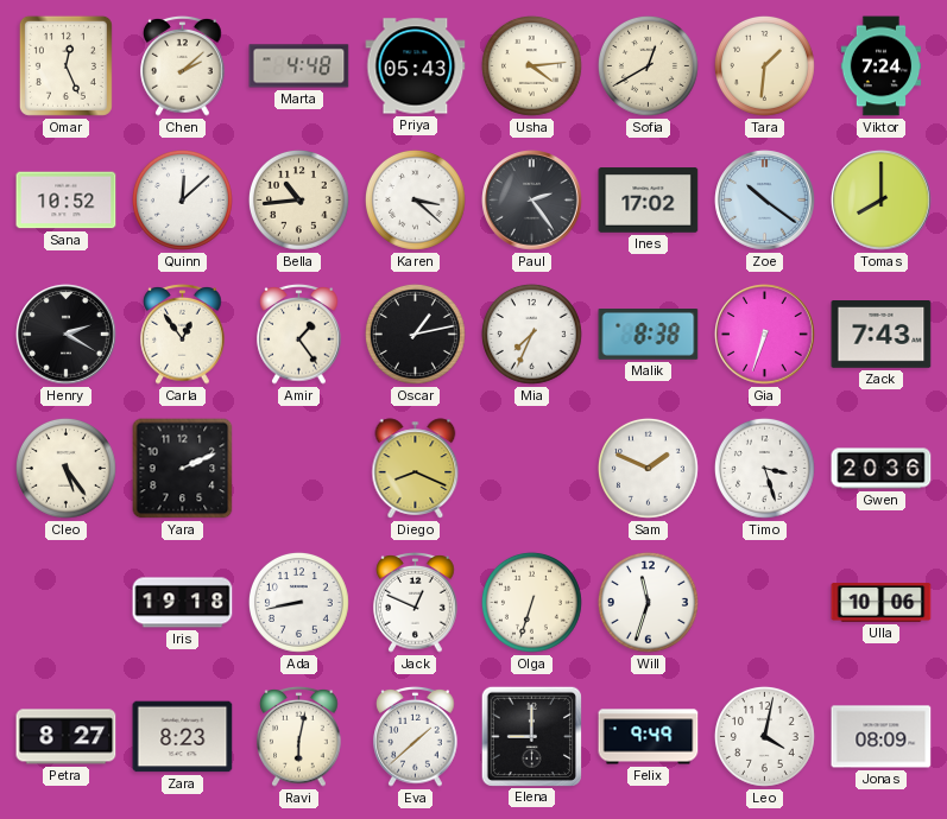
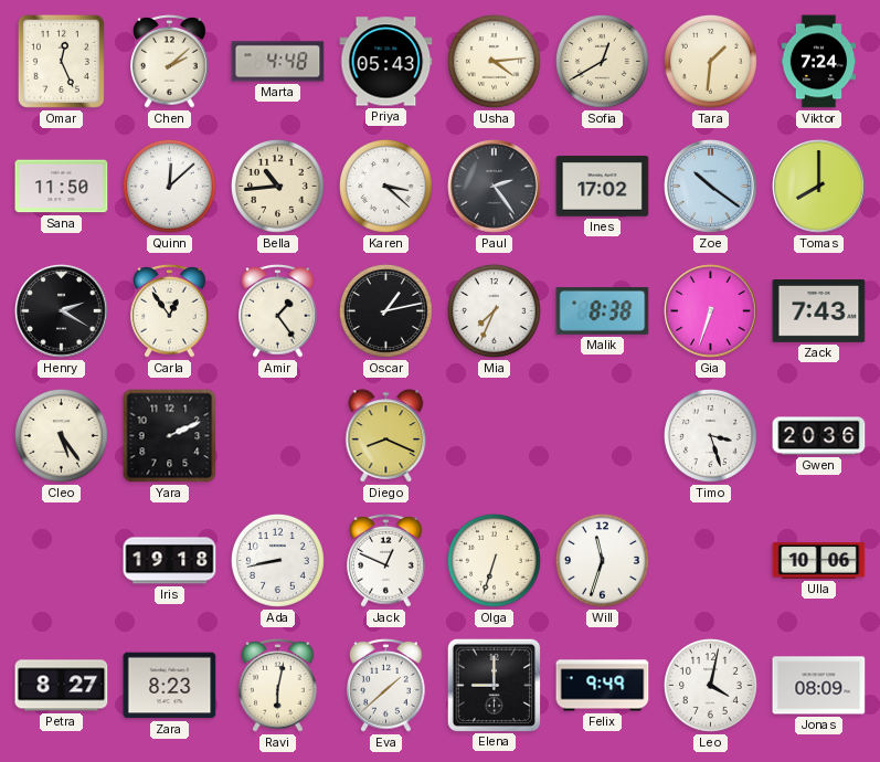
Sana: 10:52 -> 11:50
Sam: 1:49 -> none
